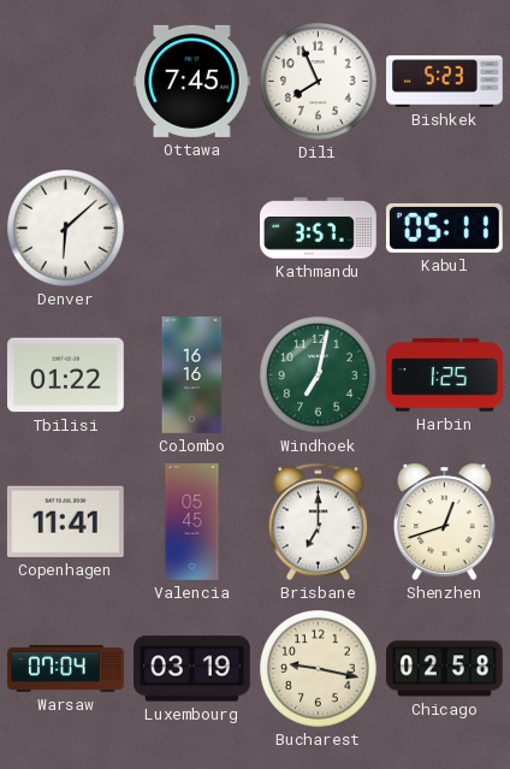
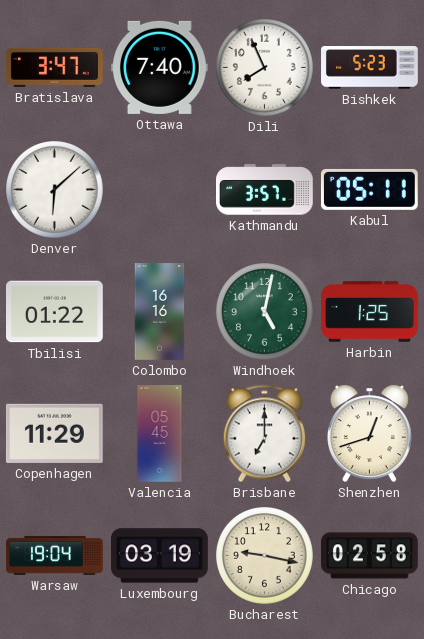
Bratislava: none -> 3:47
Ottawa: 7:45 -> 7:40
Windhoek: 7:02 -> 5:02
Copenhagen: 11:41 -> 11:29
Warsaw: 07:04 -> 19:04
